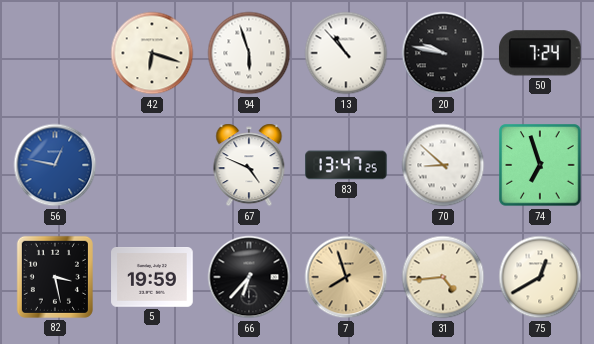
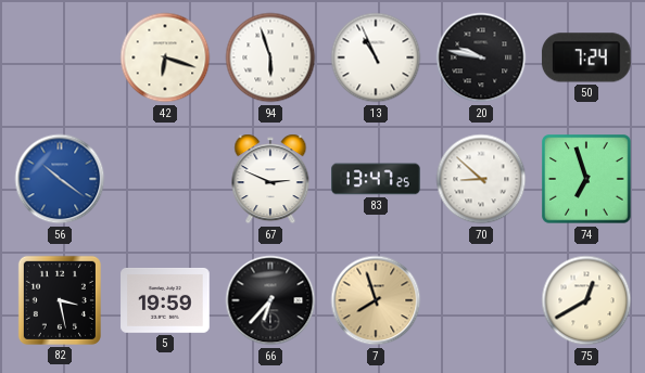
13: 10:53 -> 10:56
56: 12:47 -> 10:21
67: 4:49 -> 2:49
31: 4:44 -> none
